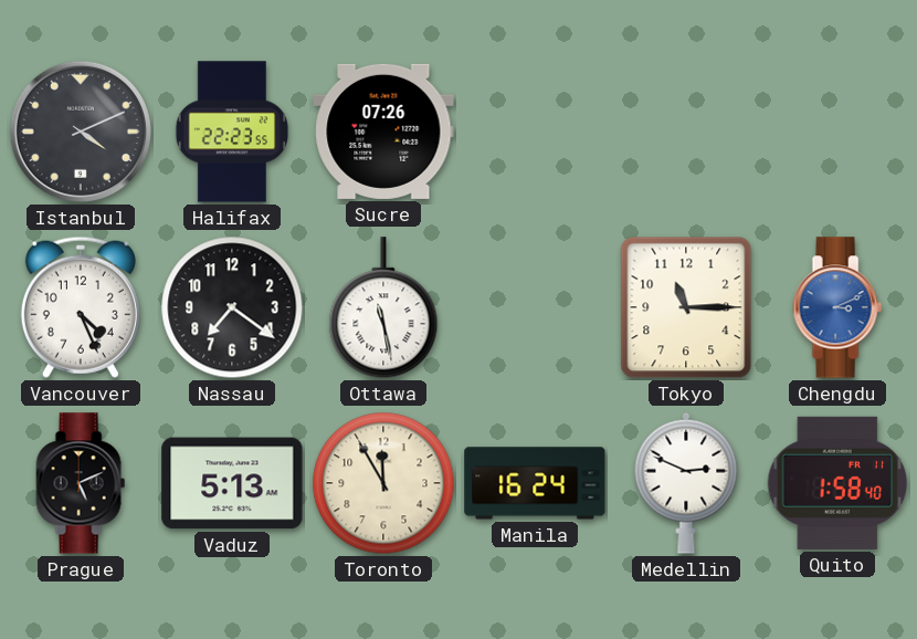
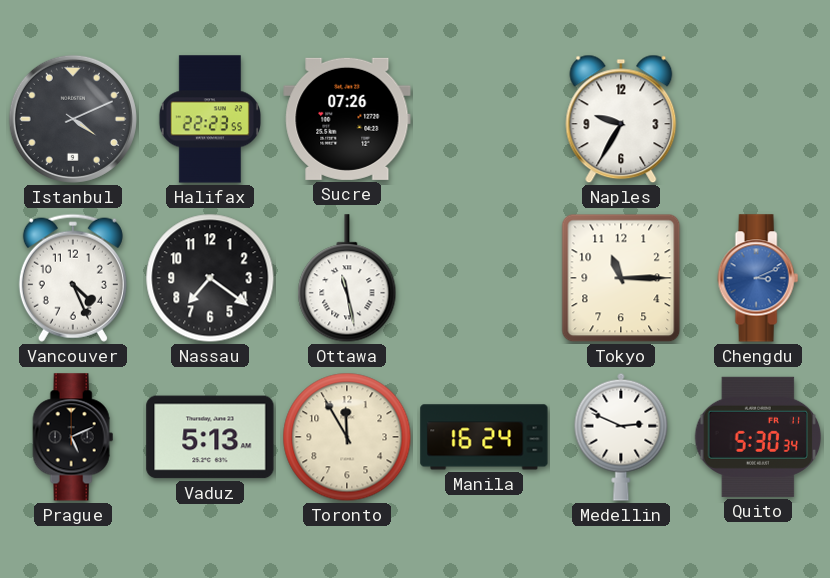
Naples: none -> 9:35
Quito: 1:58 -> 5:30
